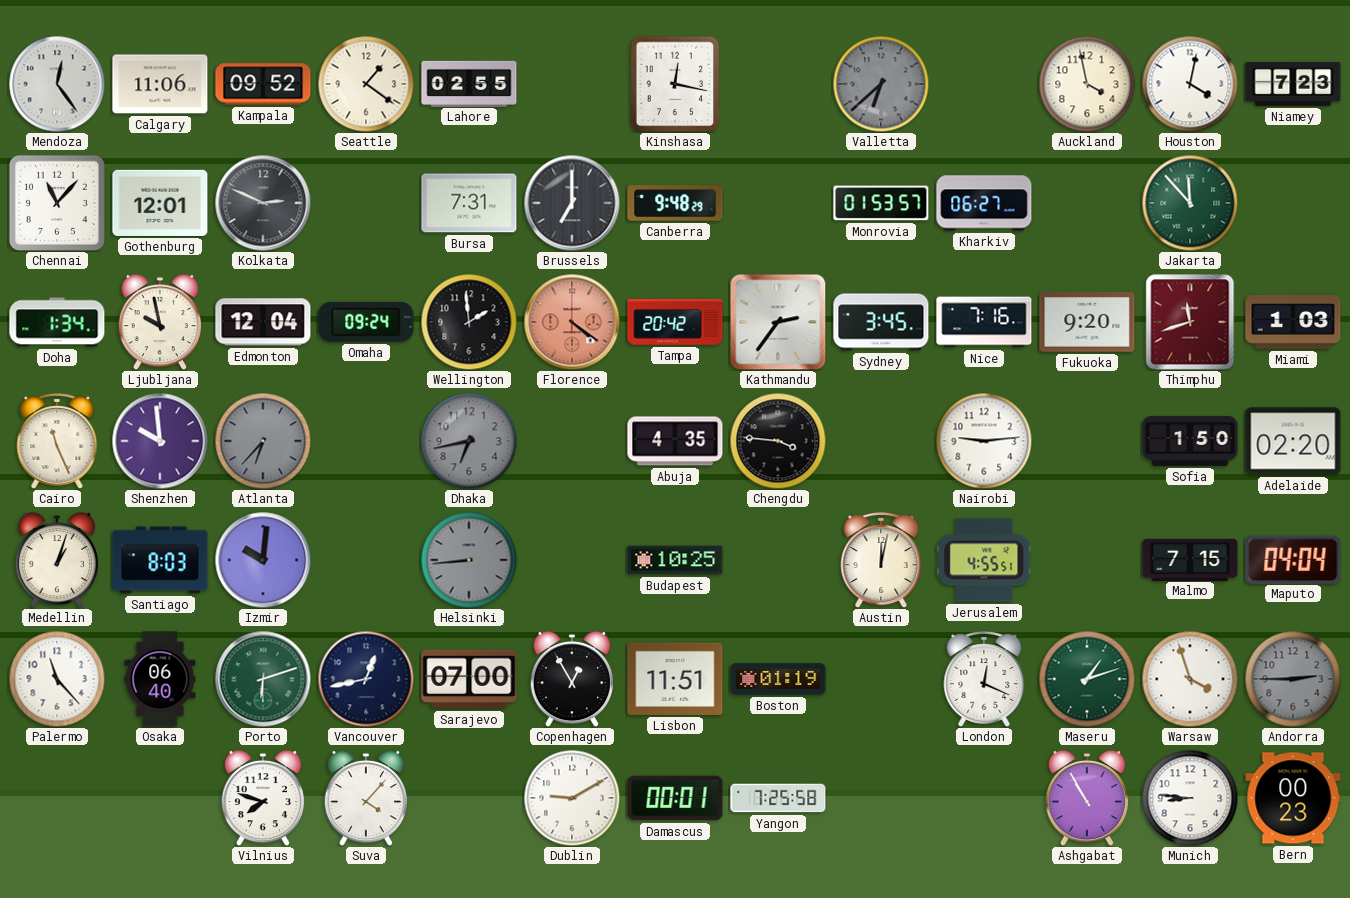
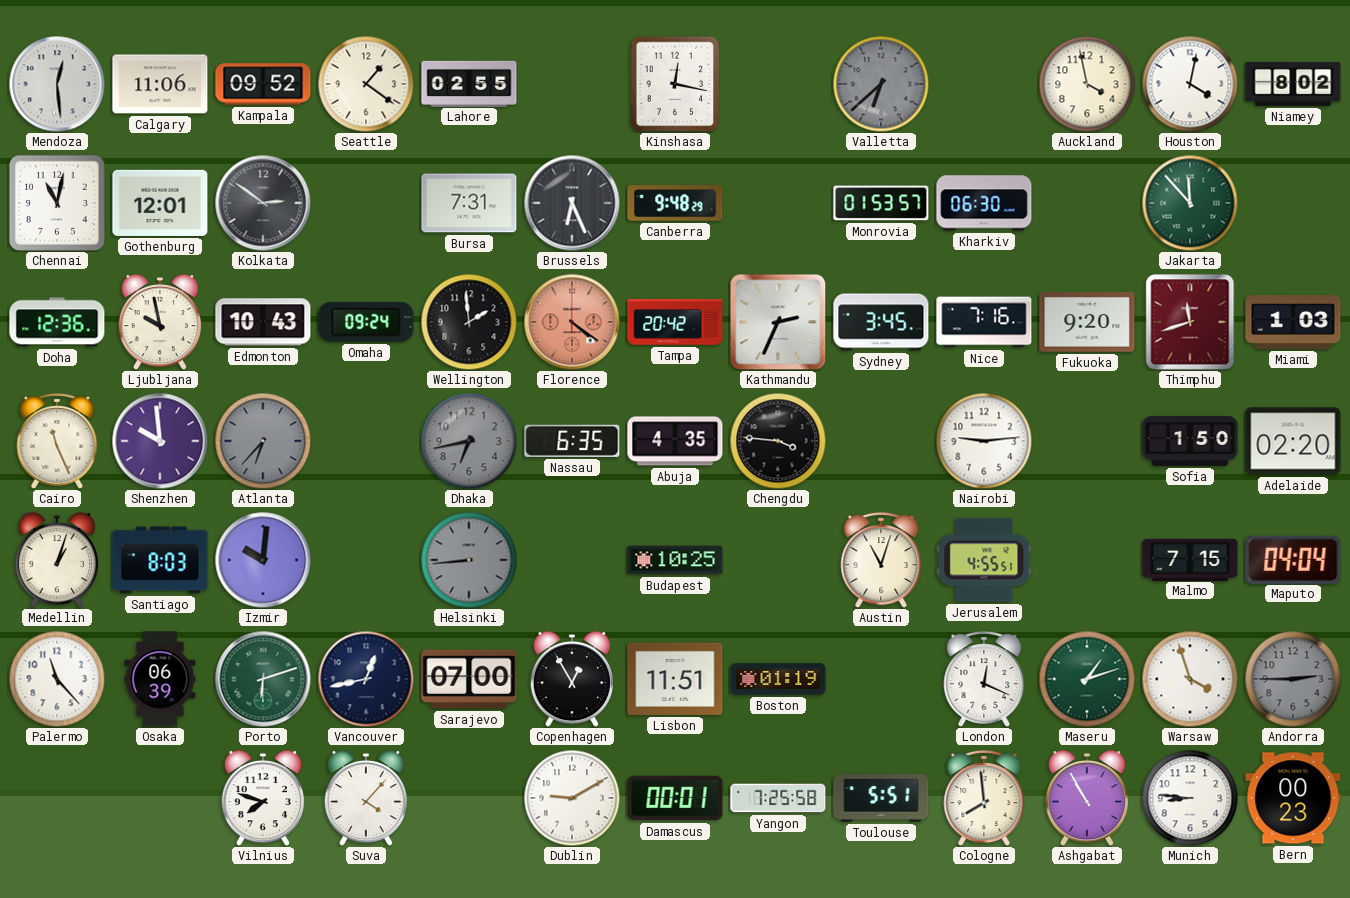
Mendoza: 12:24 -> 12:29
Niamey: 7:23 -> 8:02
Chennai: 11:07 -> 11:02
Kolkata: 2:49 -> 2:51
Brussels: 7:00 -> 6:26
Kharkiv: 06:27 -> 06:30
Doha: 1:34 -> 12:36
Edmonton: 12:04 -> 10:43
Kathmandu: 2:36 -> 2:34
Nassau: none -> 6:35
Austin: 12:02 -> 11:03
Osaka: 06:40 -> 06:39
Toulouse: none -> 5:51
Cologne: none -> 7:59
